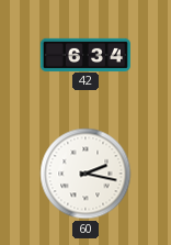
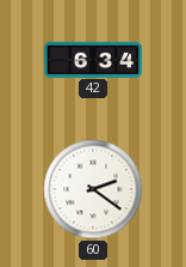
60: 2:17 -> 2:21
